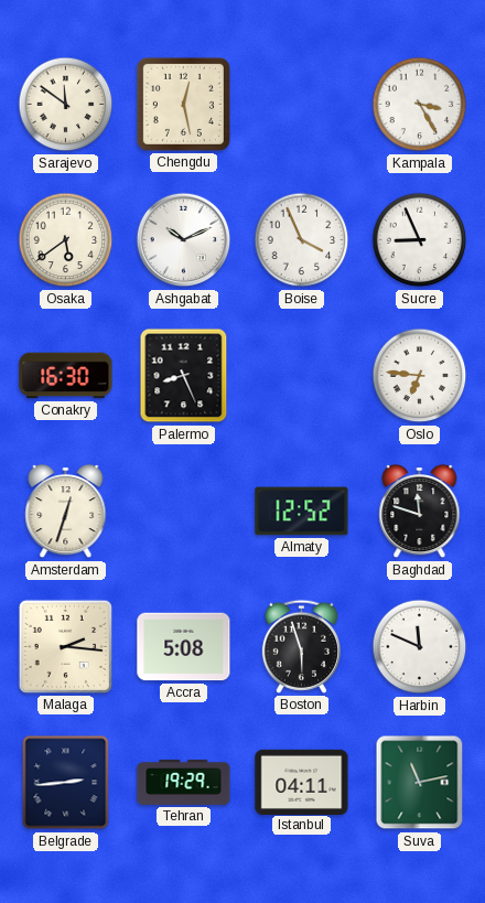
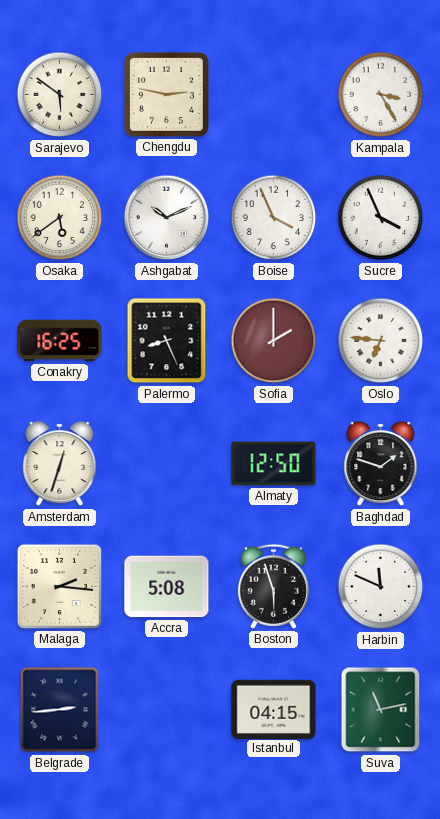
Sarajevo: 11:51 -> 5:51
Chengdu: 12:28 -> 2:47
Sucre: 8:56 -> 3:56
Conakry: 16:30 -> 16:25
Sofia: none -> 2:00
Almaty: 12:52 -> 12:50
Baghdad: 11:48 -> 1:48
Tehran: 19:29 -> none
Istanbul: 04:11 -> 04:15
